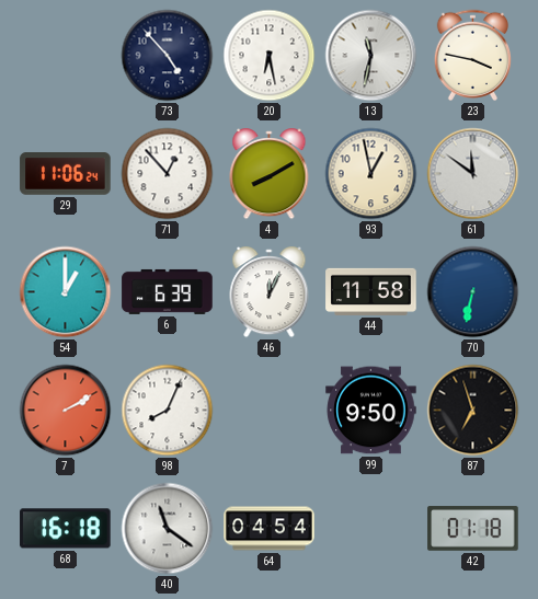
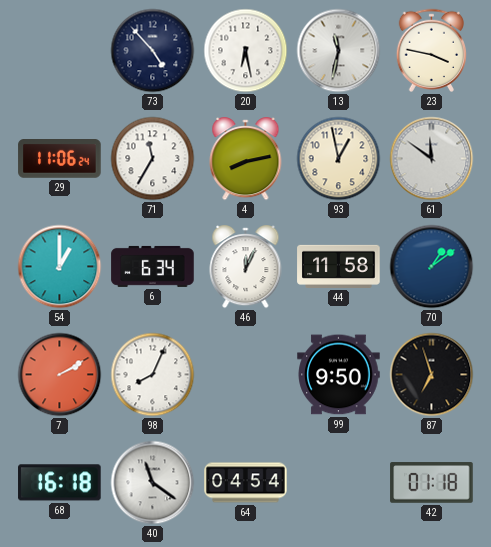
71: 12:53 -> 11:35
4: 8:10 -> 8:13
6: 6:39 -> 6:34
70: 6:32 -> 1:09
